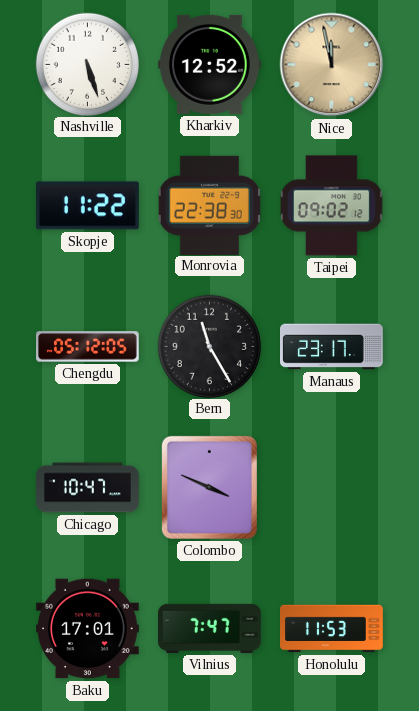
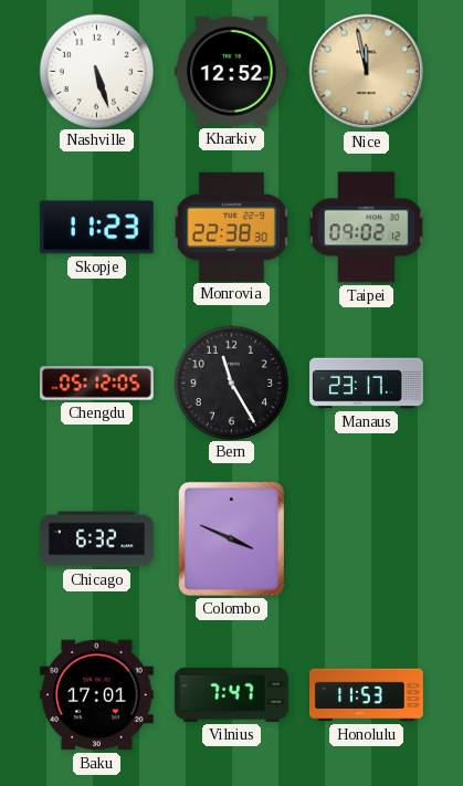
Skopje: 11:22 -> 11:23
Chicago: 10:47 -> 6:32
